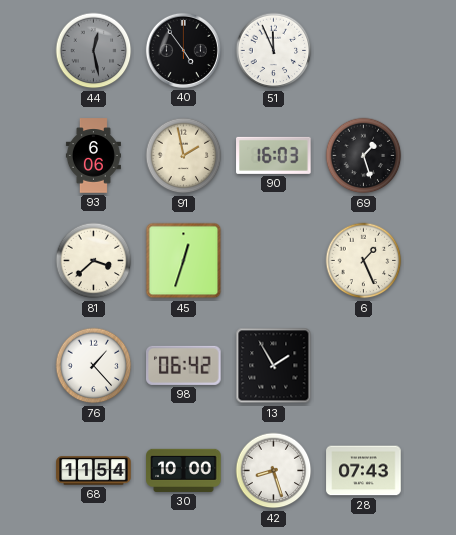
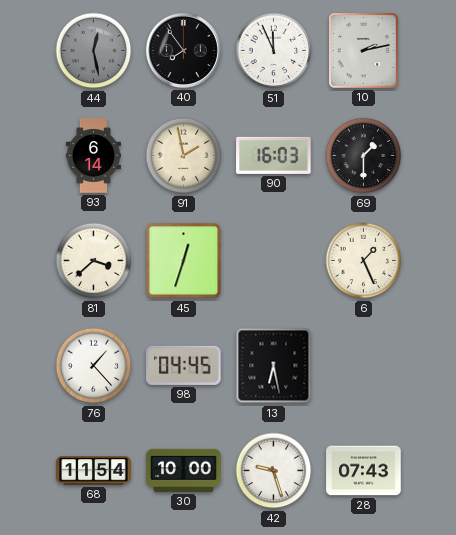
40: 4:54 -> 7:54
10: none -> 2:13
93: 6:06 -> 6:14
69: 1:27 -> 1:30
98: 06:42 -> 04:45
13: 1:55 -> 6:28
42: 8:27 -> 9:27
